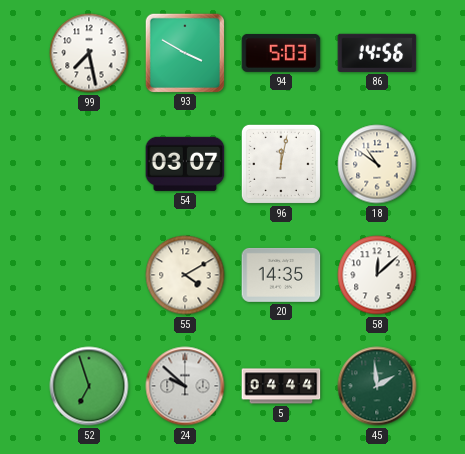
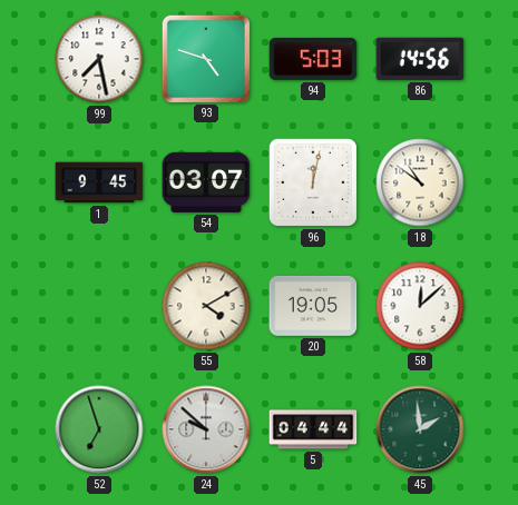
93: 3:50 -> 4:48
1: none -> 9:45
20: 14:35 -> 19:05
